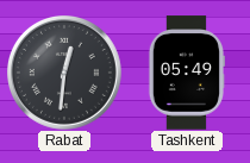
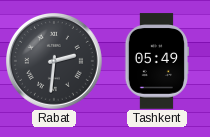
Rabat: 12:31 -> 2:31
